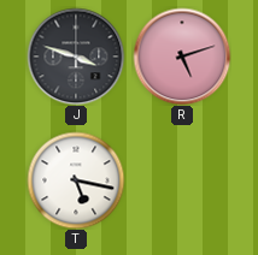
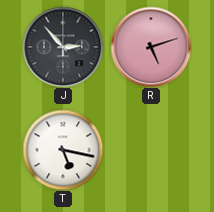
J: 3:48 -> 2:53
